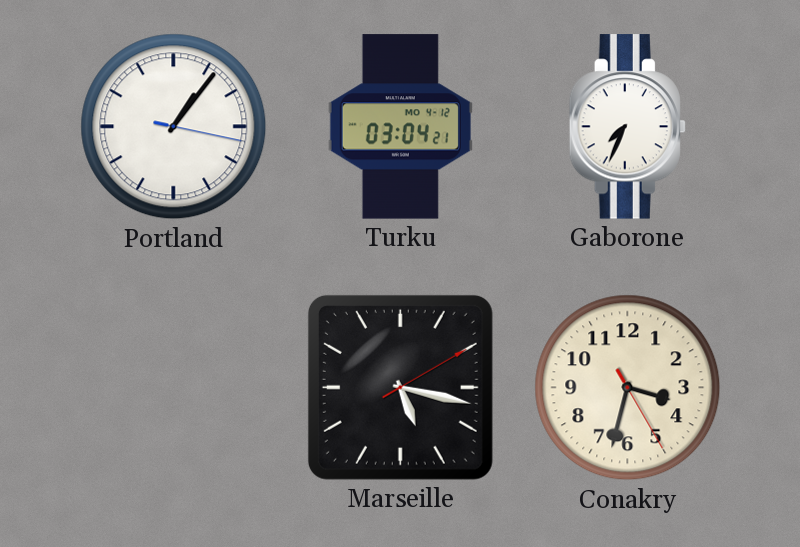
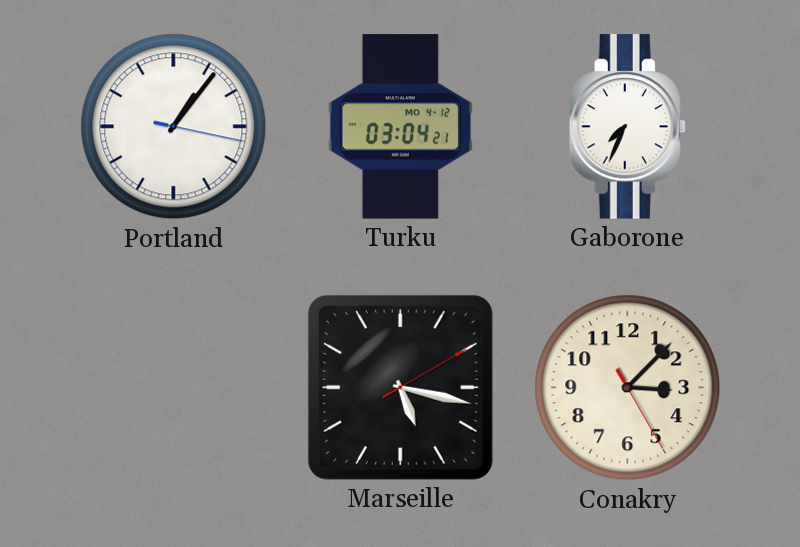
Conakry: 3:32 -> 3:07
